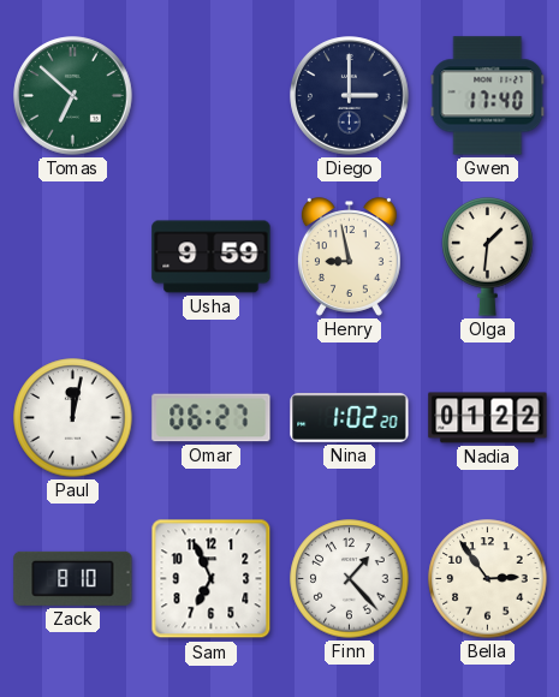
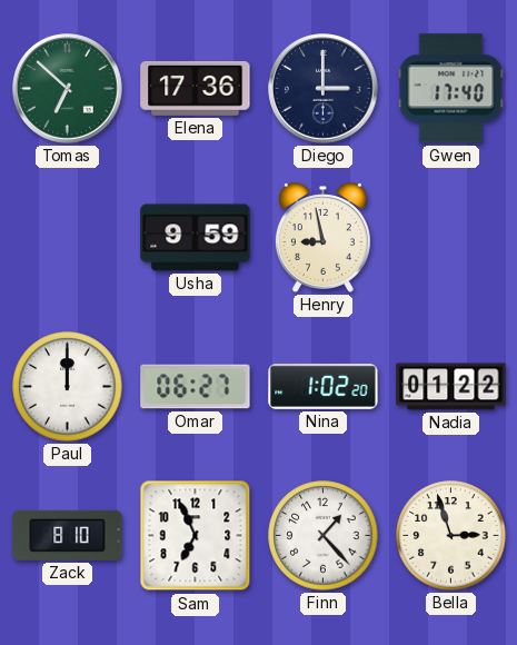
Elena: none -> 17:36
Olga: 1:31 -> none
Paul: 12:02 -> 12:00
Bella: 2:54 -> 2:57
